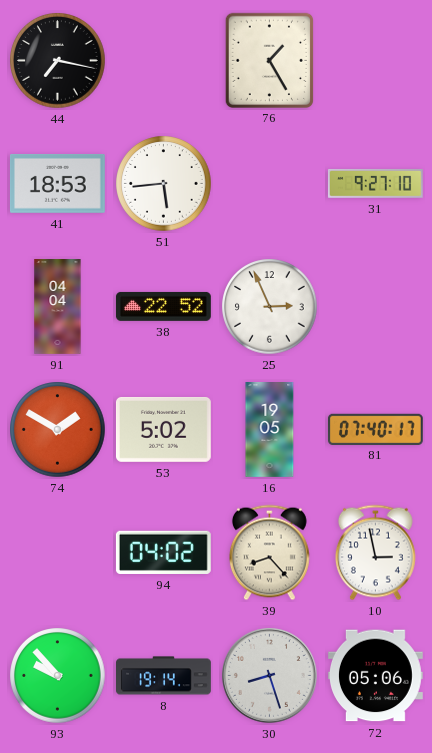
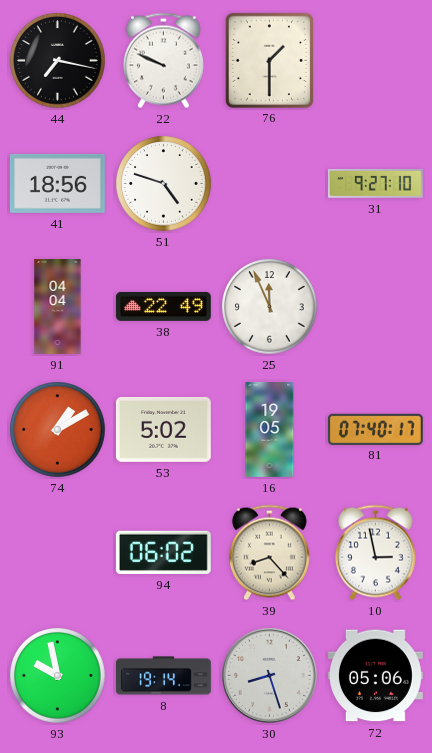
22: none -> 9:49
76: 1:25 -> 1:30
41: 18:53 -> 18:56
51: 5:44 -> 4:48
38: 22:52 -> 22:49
25: 2:56 -> 11:56
74: 1:50 -> 1:10
94: 04:02 -> 06:02
93: 9:53 -> 9:58
